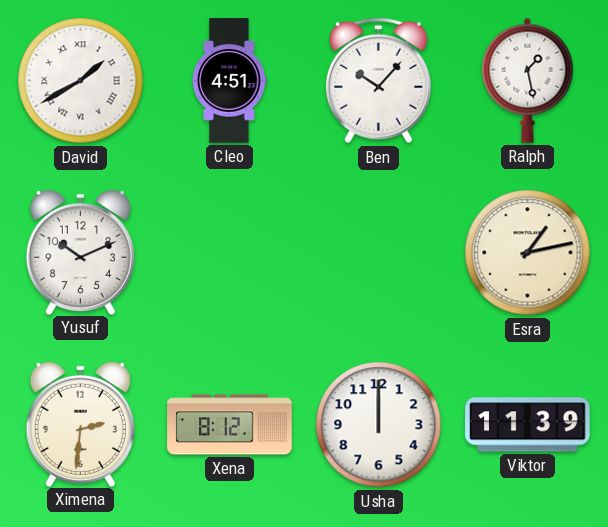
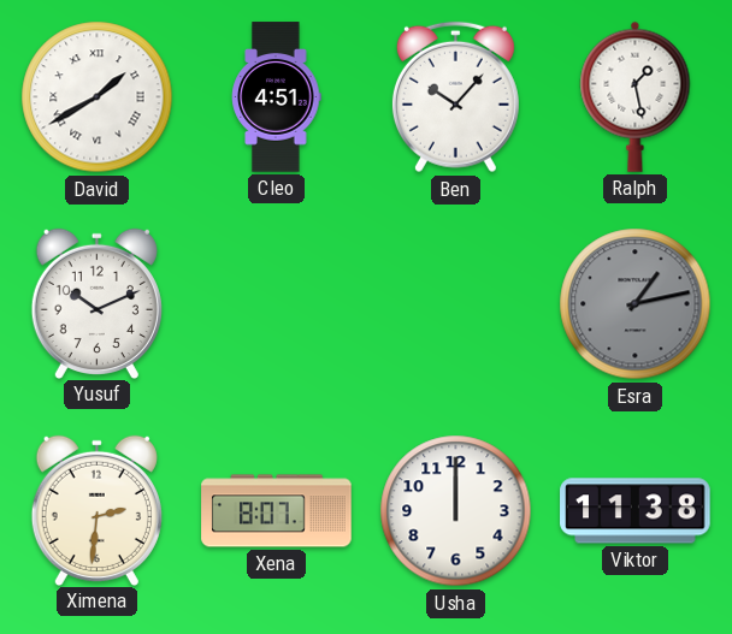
Esra dial: cream -> grey
Xena: 8:12 -> 8:07
Viktor: 11:39 -> 11:38
